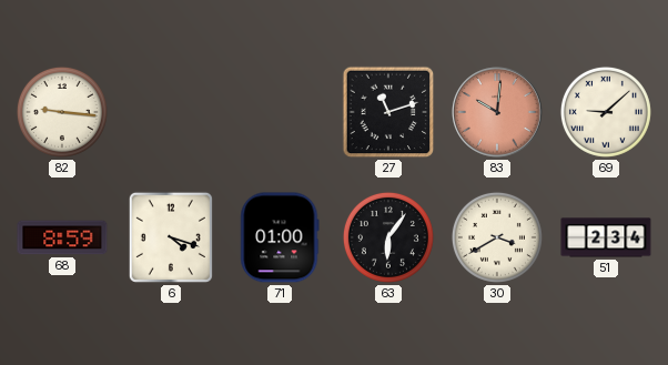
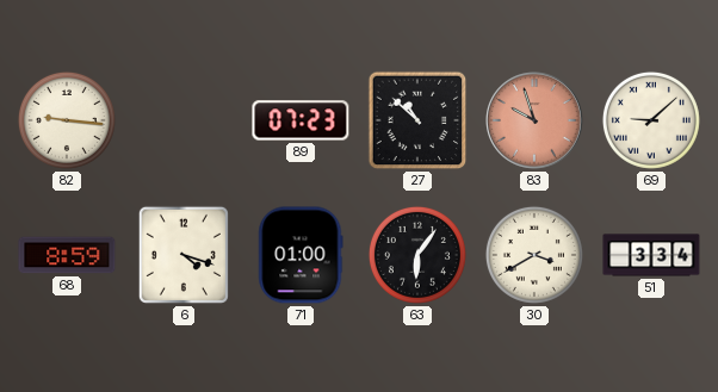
89: none -> 07:23
27: 11:12 -> 10:52
83: 10:01 -> 9:57
51: 2:34 -> 3:34
